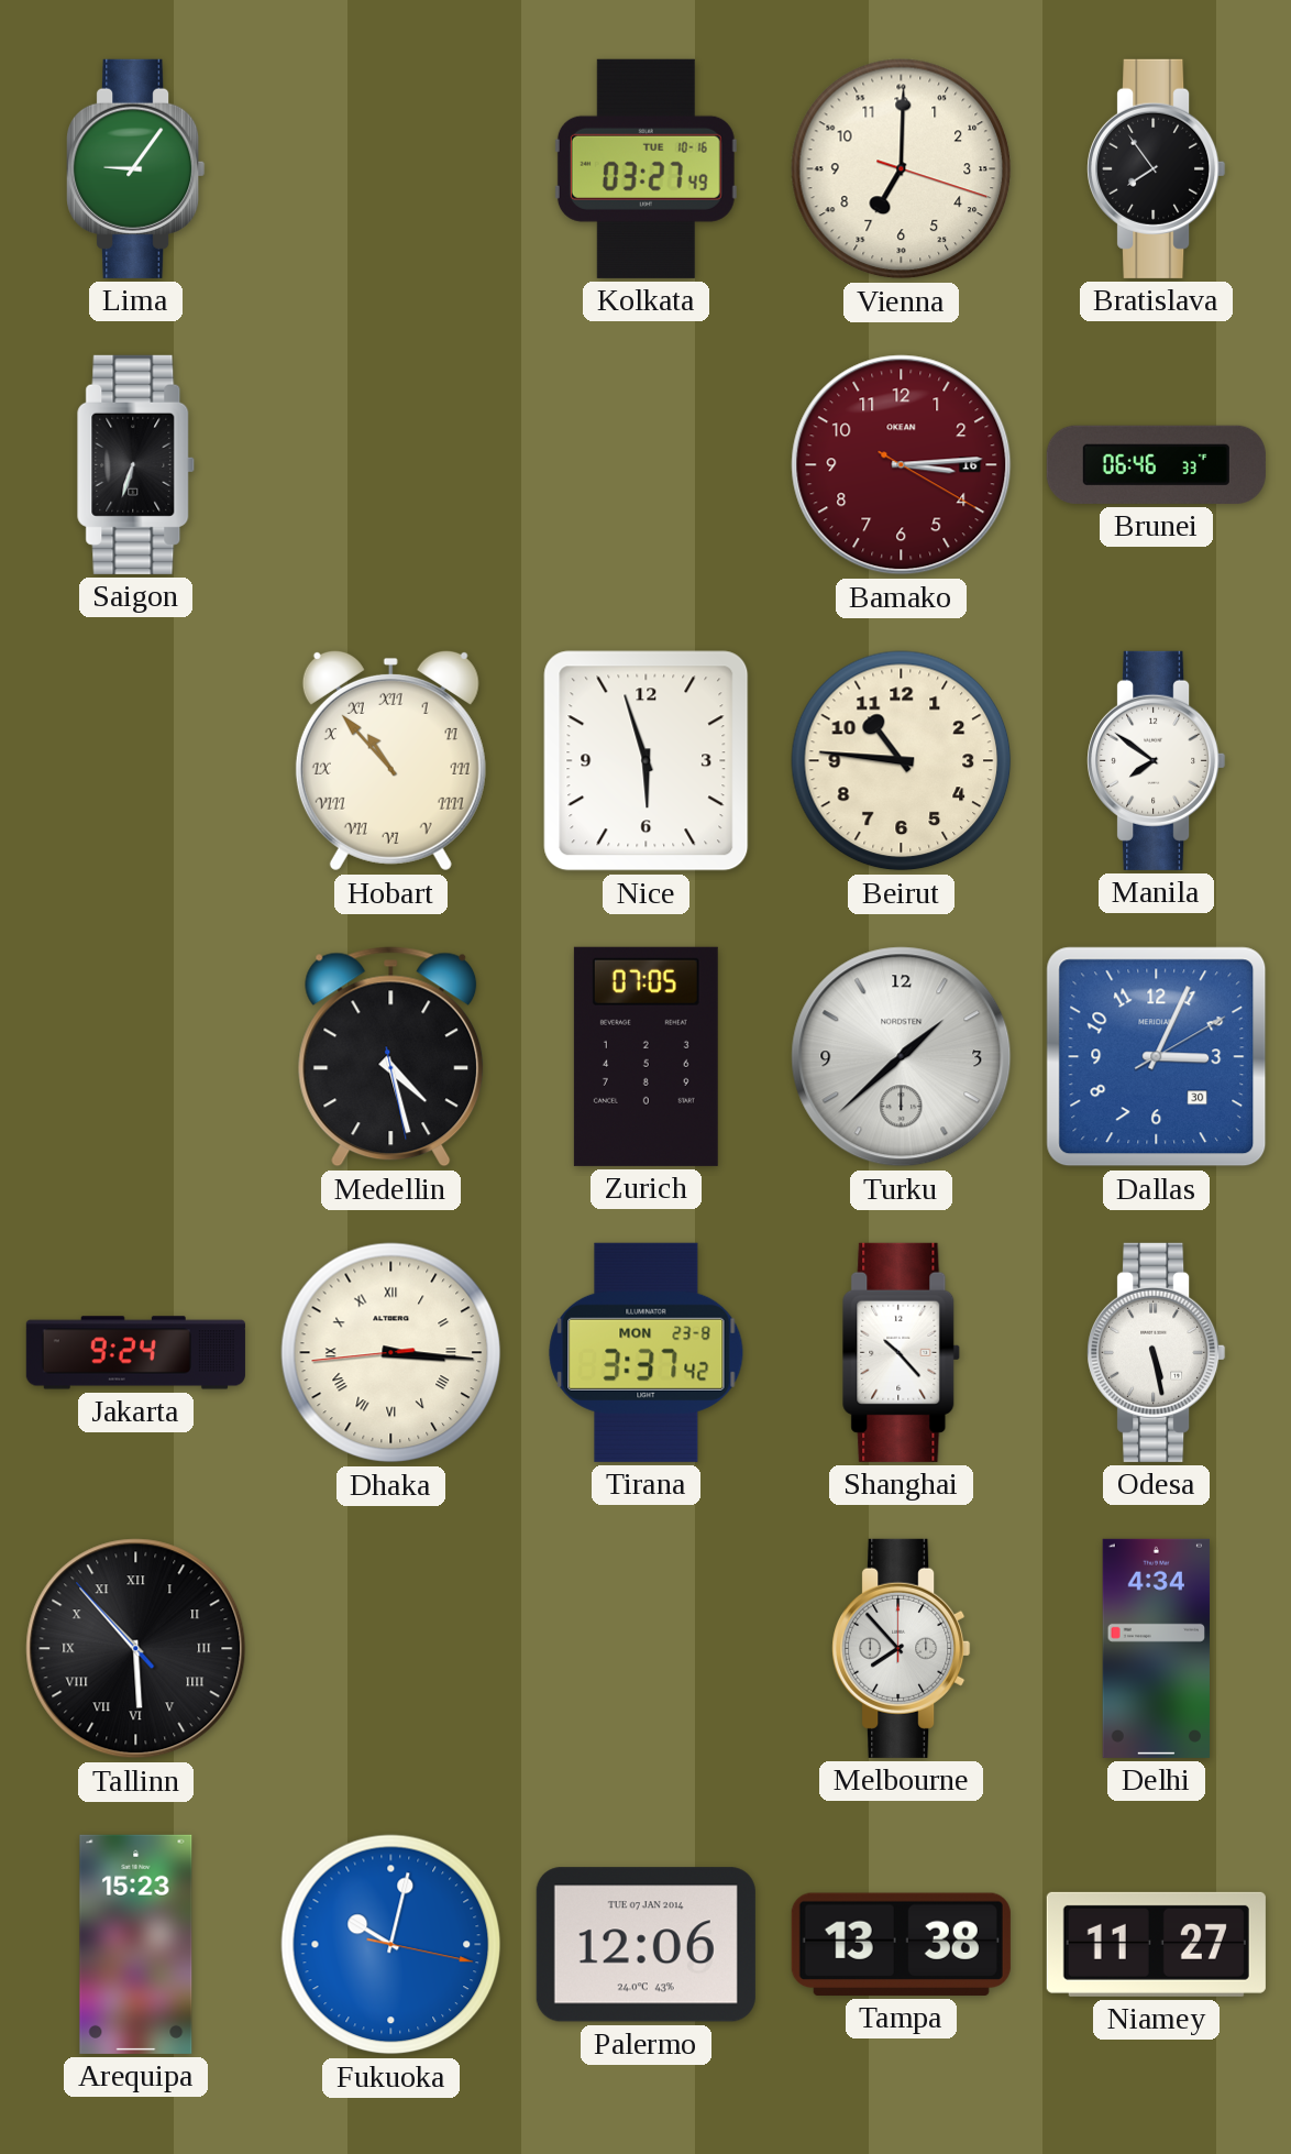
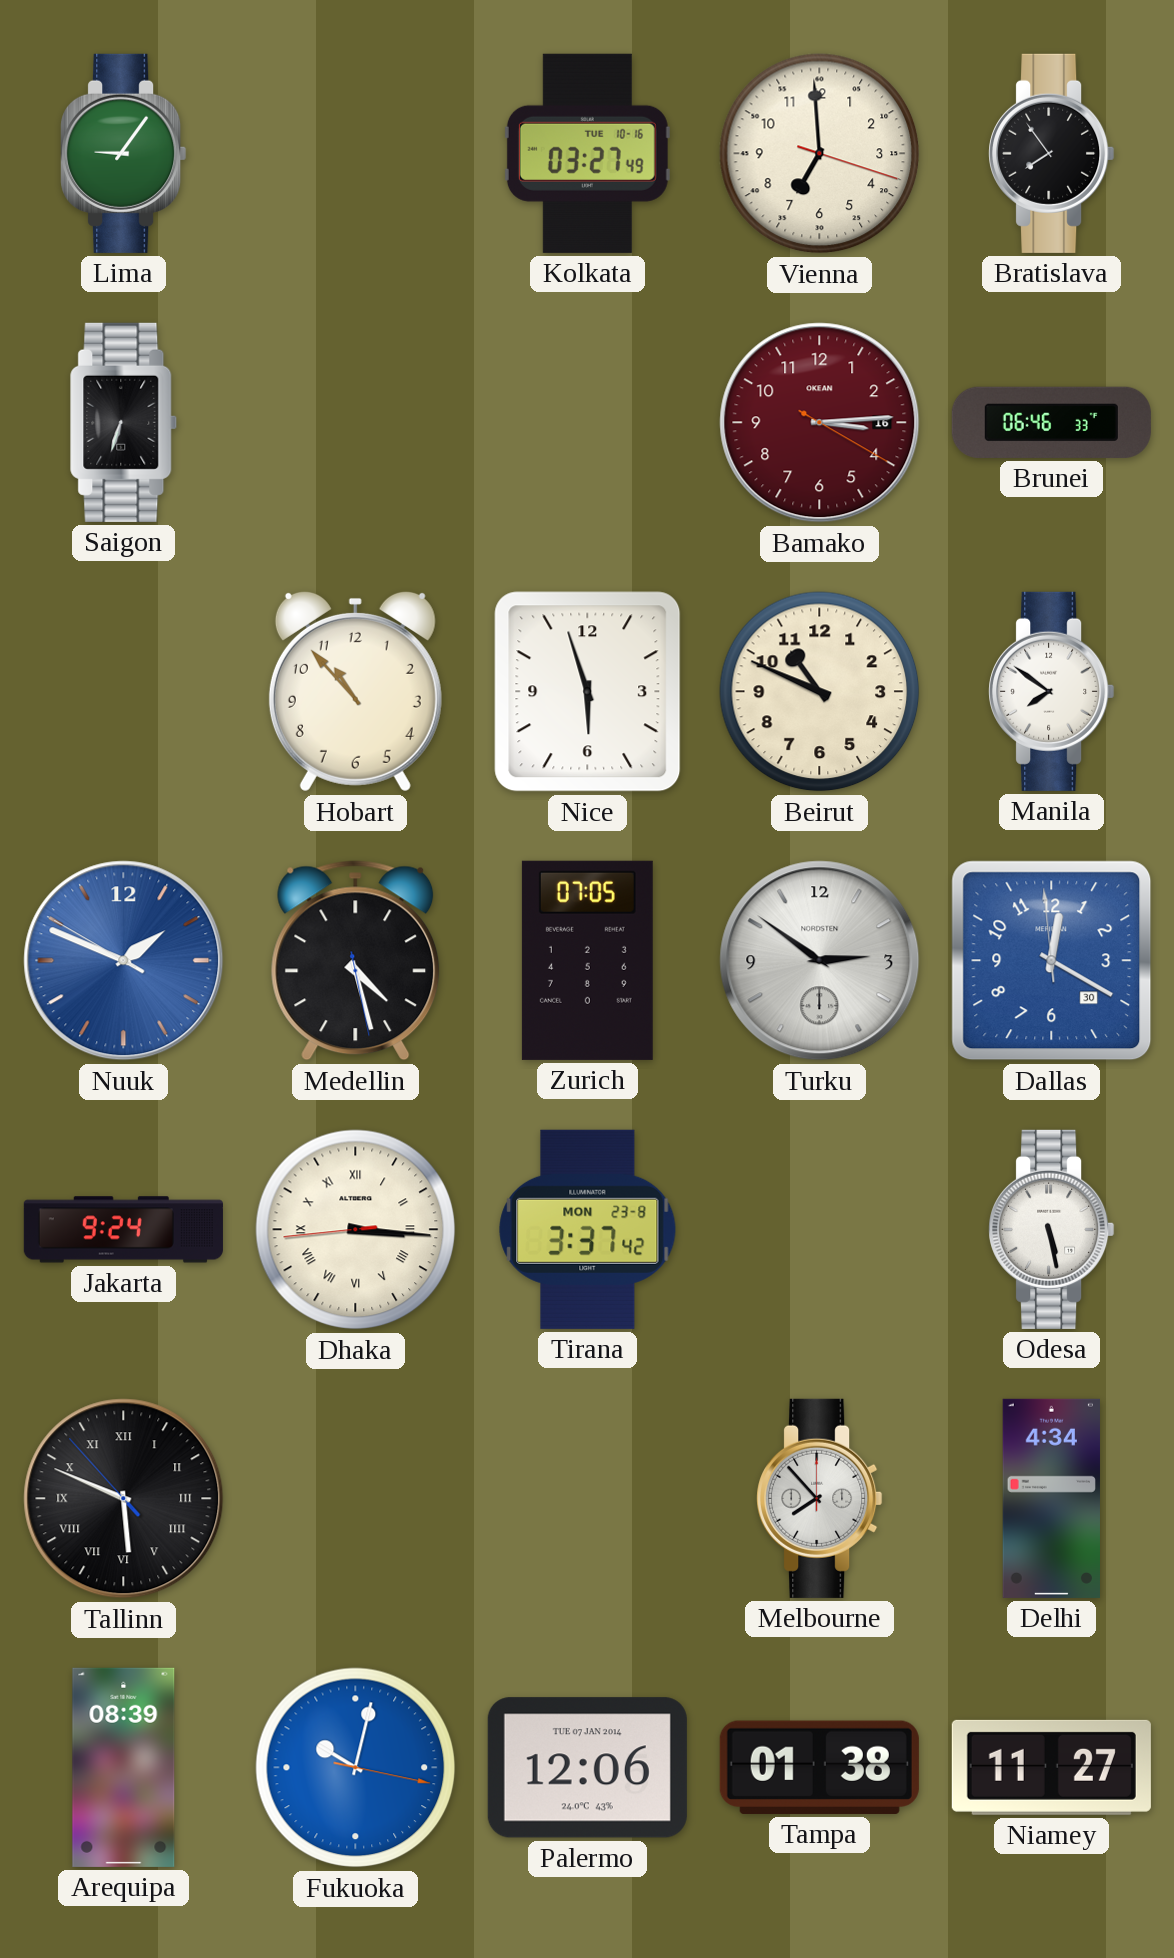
Vienna: 7:00 -> 6:59
Hobart numerals: Roman -> Arabic
Beirut: 10:46 -> 10:49
Nuuk: none -> 1:48
Turku: 1:38 -> 2:51
Dallas: 3:04 -> 12:19
Shanghai: 10:23 -> none
Tallinn: 5:52 -> 5:48
Arequipa: 15:23 -> 08:39
Tampa: 13:38 -> 01:38
